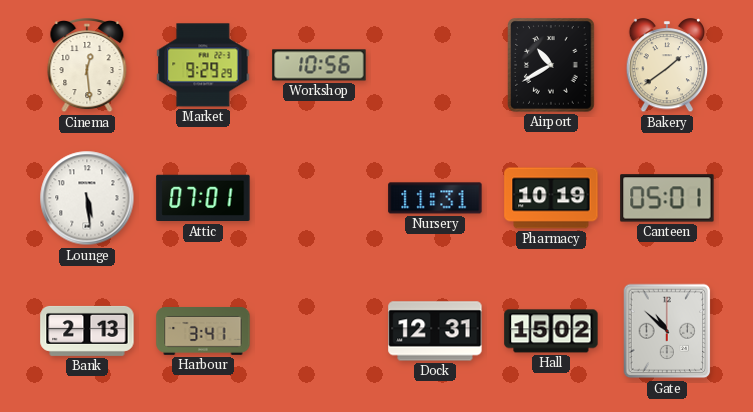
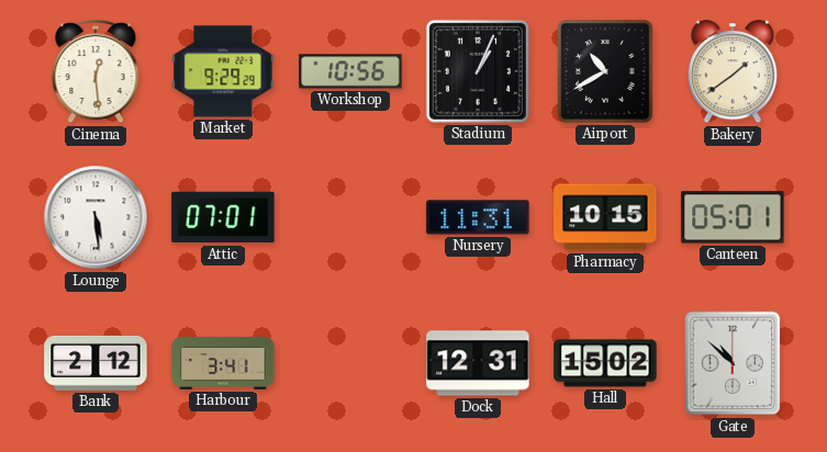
Stadium: none -> 1:04
Pharmacy: 10:19 -> 10:15
Bank: 2:13 -> 2:12
